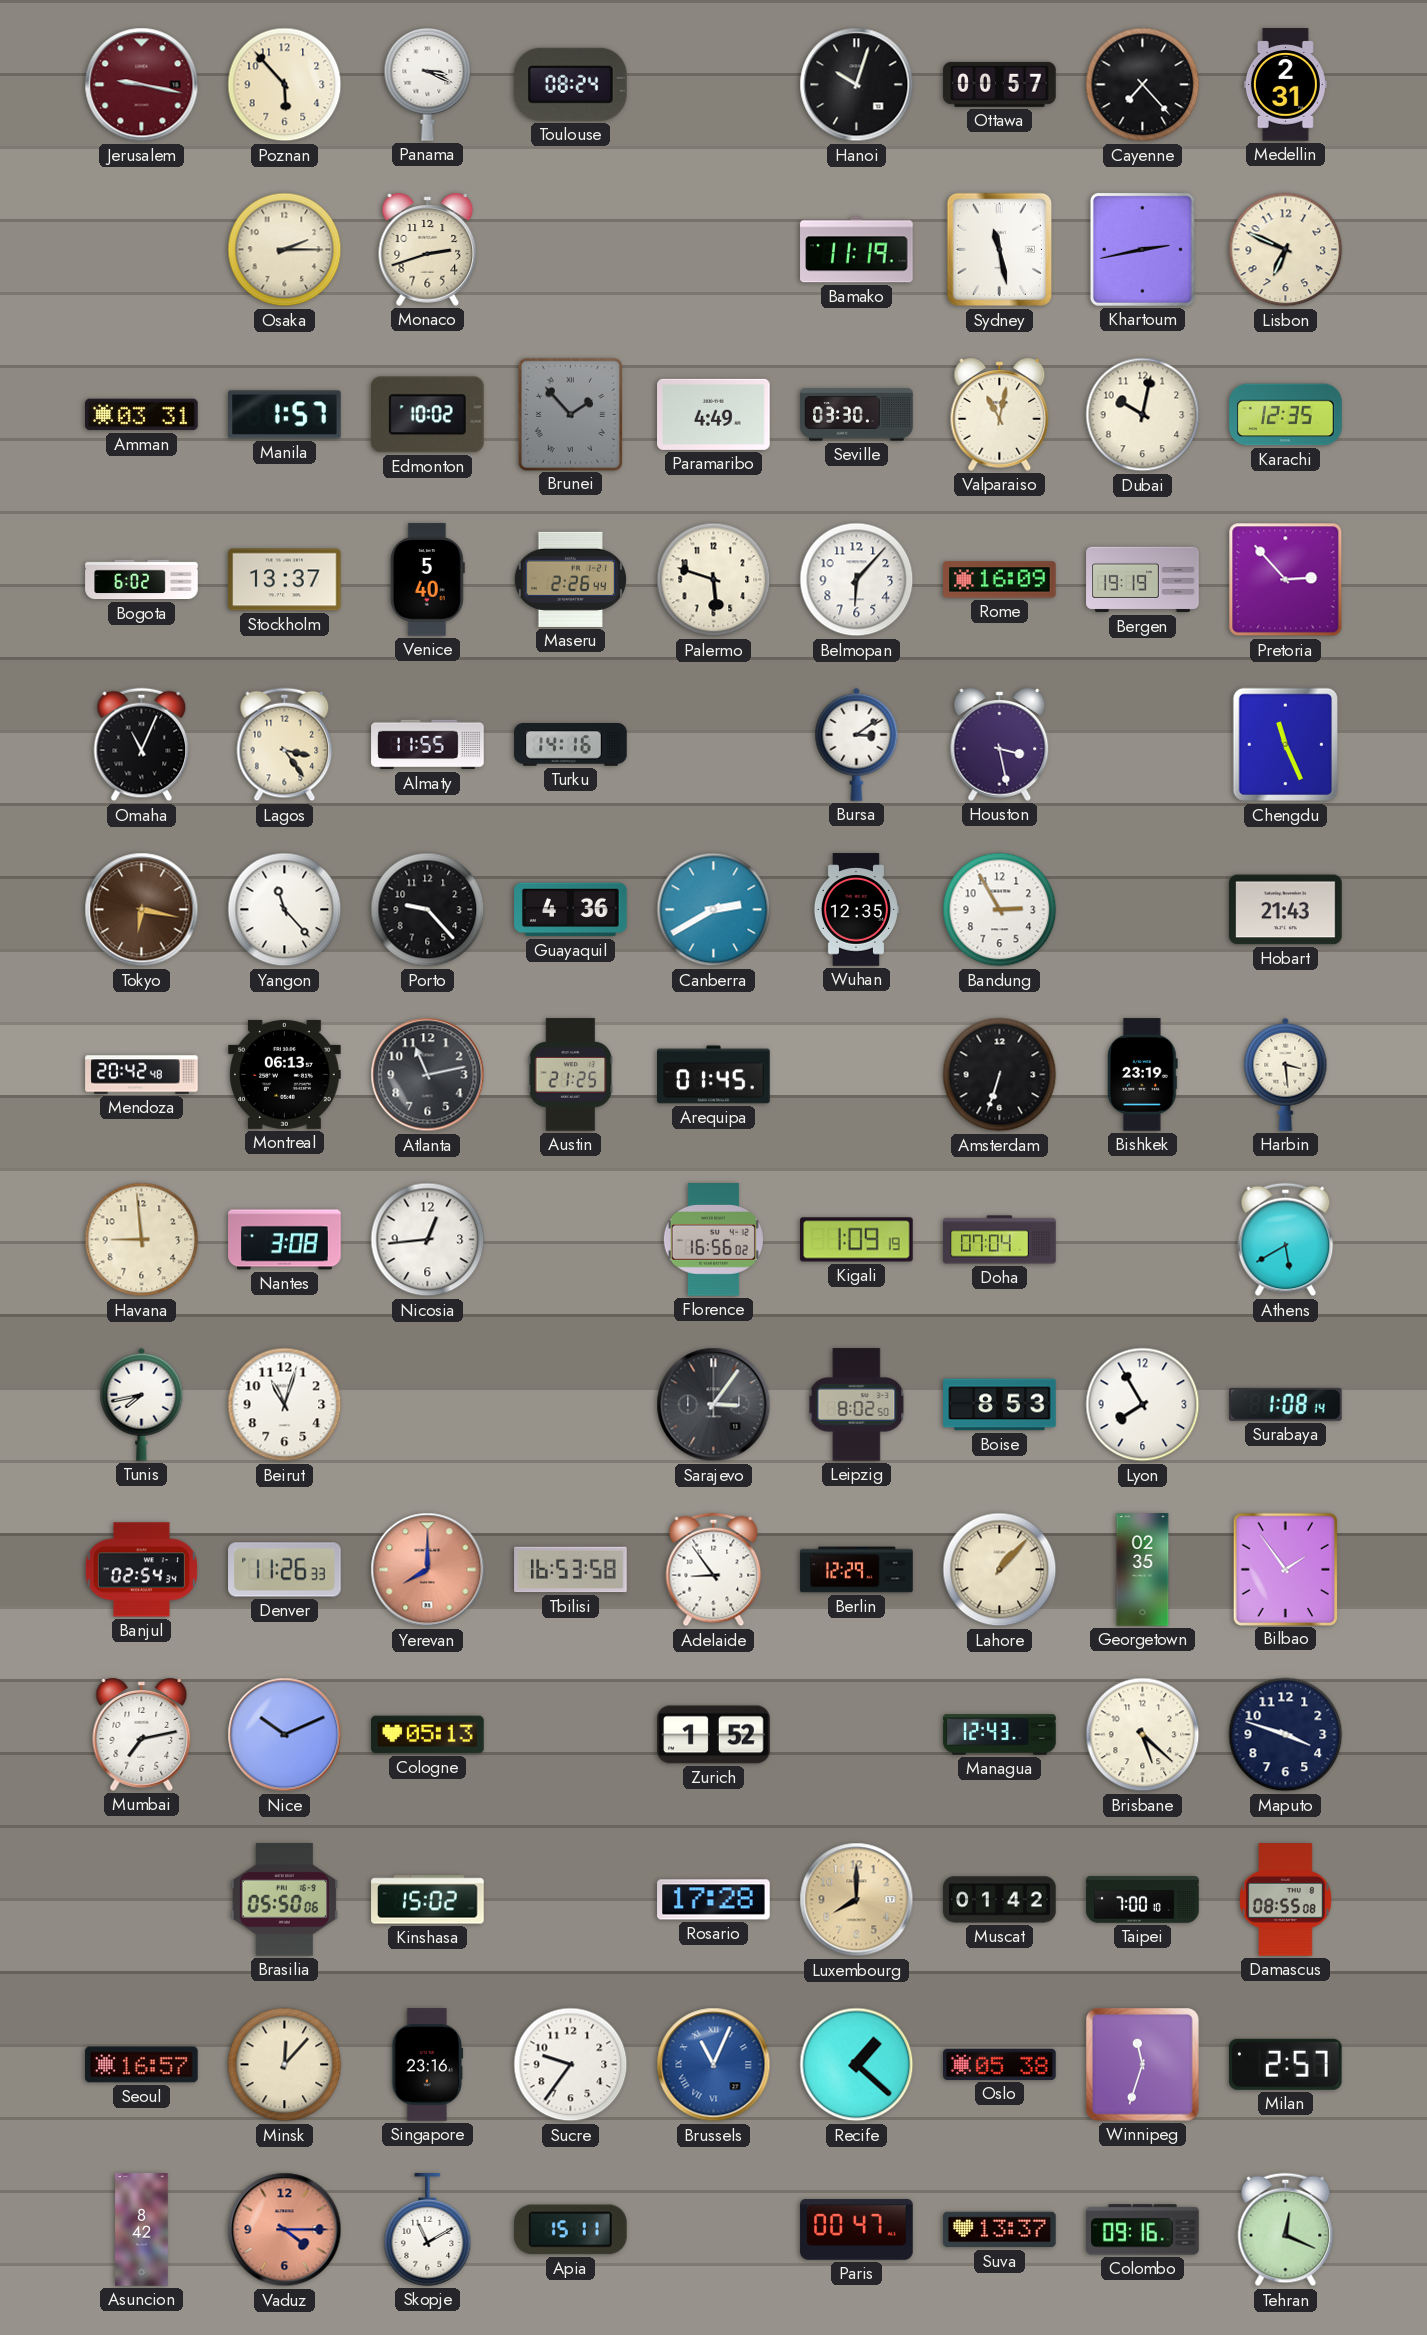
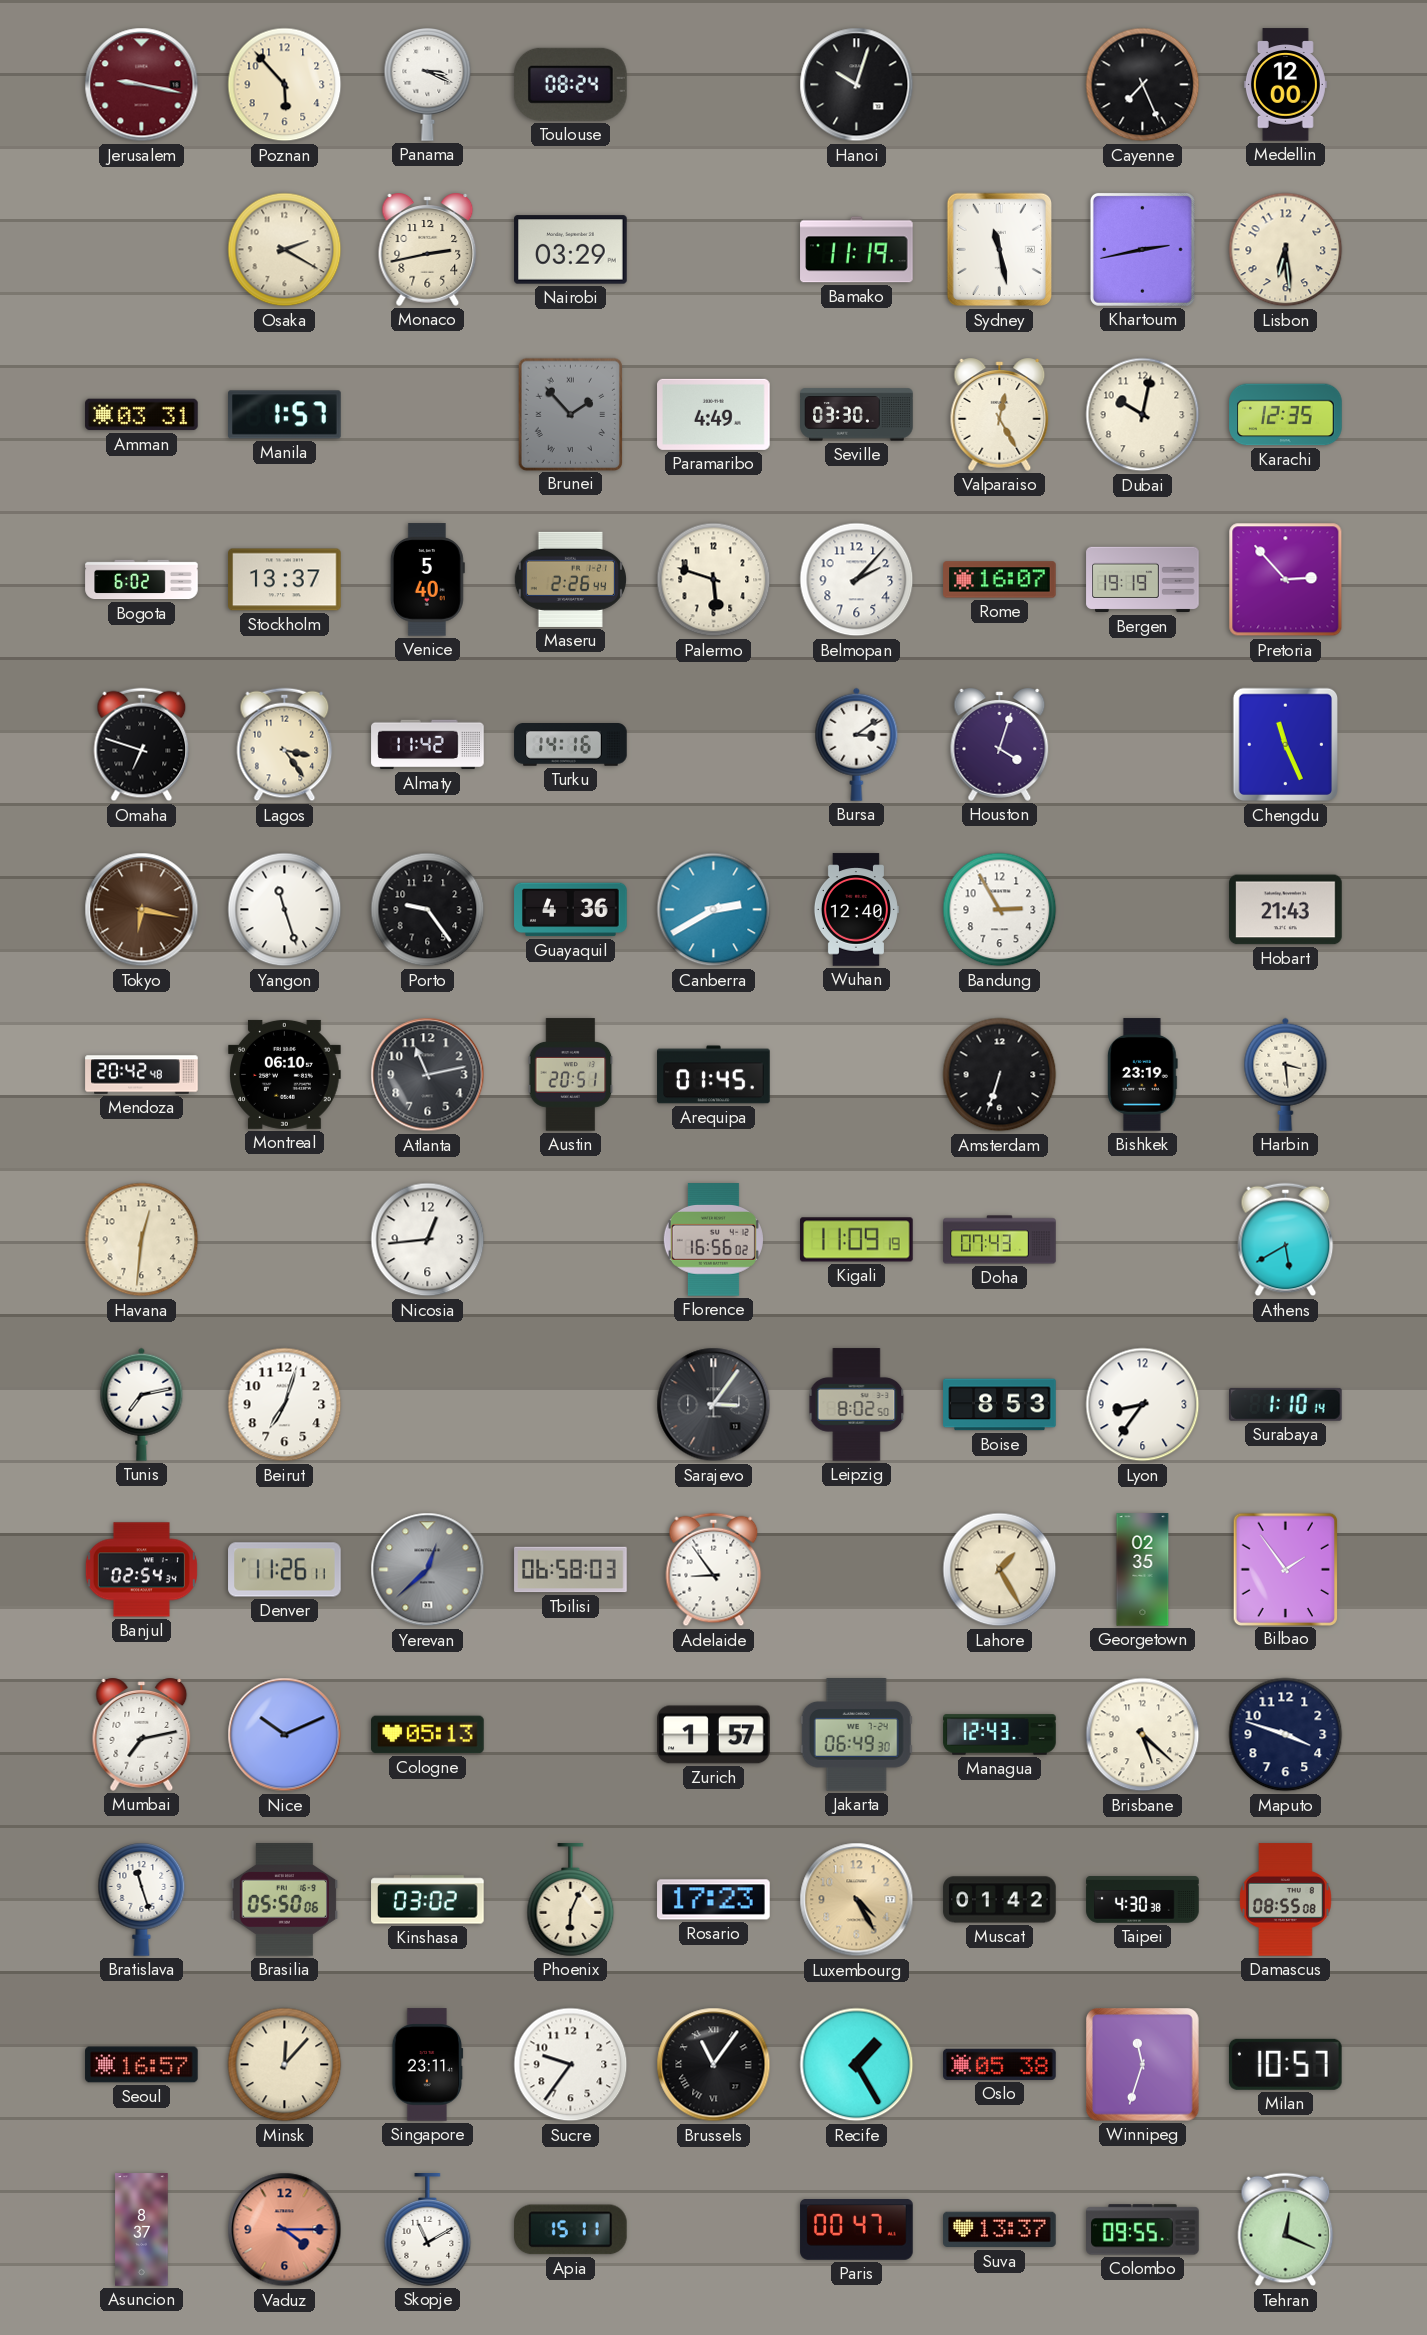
Ottawa: 00:57 -> none
Cayenne: 7:23 -> 7:26
Medellin: 2:31 -> 12:00
Osaka: 2:15 -> 2:20
Monaco: 2:42 -> 2:43
Nairobi: none -> 03:29
Lisbon: 6:49 -> 6:29
Edmonton: 10:02 -> none
Valparaiso: 11:02 -> 12:25
Belmopan: 6:07 -> 2:07
Rome: 16:09 -> 16:07
Omaha: 11:04 -> 6:48
Almaty: 11:55 -> 11:42
Houston: 3:28 -> 4:03
Yangon: 11:23 -> 11:27
Porto: 9:23 -> 9:24
Wuhan: 12:35 -> 12:40
Montreal: 06:13 -> 06:10
Austin: 21:25 -> 20:51
Havana: 8:59 -> 12:31
Nantes: 3:08 -> none
Kigali: 1:09 -> 11:09
Doha: 07:04 -> 07:43
Tunis: 7:43 -> 7:13
Beirut: 11:03 -> 7:03
Lyon: 7:55 -> 8:36
Surabaya: 1:08 -> 1:10
Denver: 11:26:33 -> 11:26:11
Yerevan: 8:00 -> 12:38
Yerevan dial: salmon -> grey
Tbilisi: 16:53 -> 06:58
Berlin: 12:29 -> none
Lahore: 1:07 -> 1:25
Zurich: 1:52 -> 1:57
Jakarta: none -> 06:49
Bratislava: none -> 11:27
Kinshasa: 15:02 -> 03:02
Phoenix: none -> 6:04
Rosario: 17:28 -> 17:23
Luxembourg: 8:00 -> 4:25
Taipei: 7:00 -> 4:30
Singapore: 23:16 -> 23:11
Brussels: 11:04 -> 11:06
Brussels dial: blue -> black
Recife: 1:22 -> 1:25
Milan: 2:57 -> 10:57
Asuncion: 8:42 -> 8:37
Colombo: 09:16 -> 09:55
